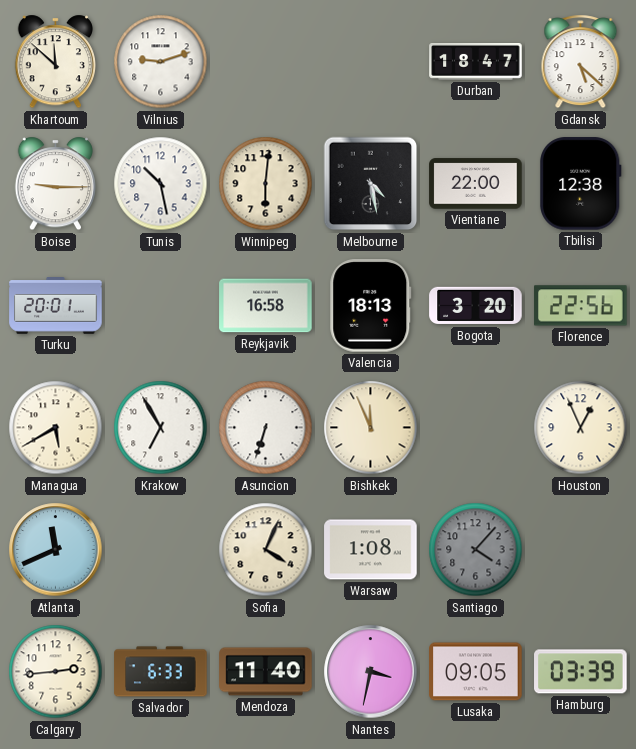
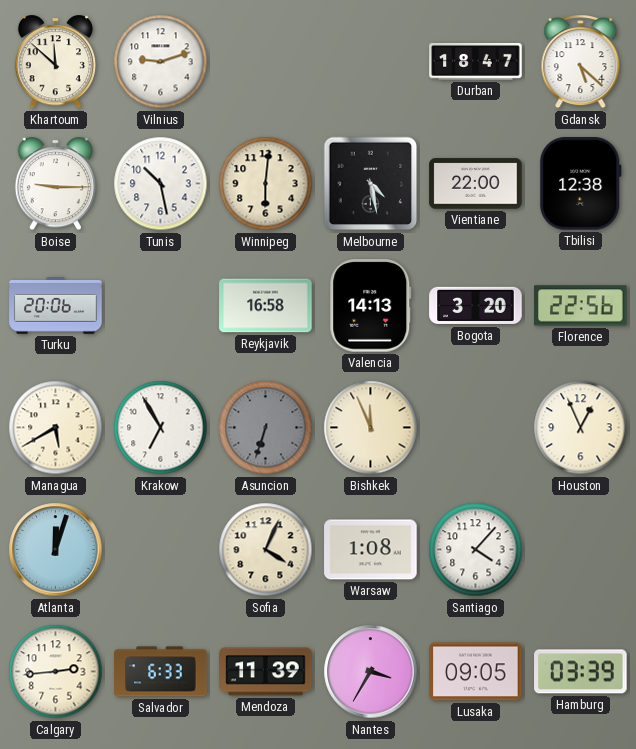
Turku: 20:01 -> 20:06
Valencia: 18:13 -> 14:13
Asuncion dial: white -> grey
Atlanta: 11:41 -> 12:03
Santiago dial: grey -> white
Mendoza: 11:40 -> 11:39
Nantes: 3:32 -> 3:35
